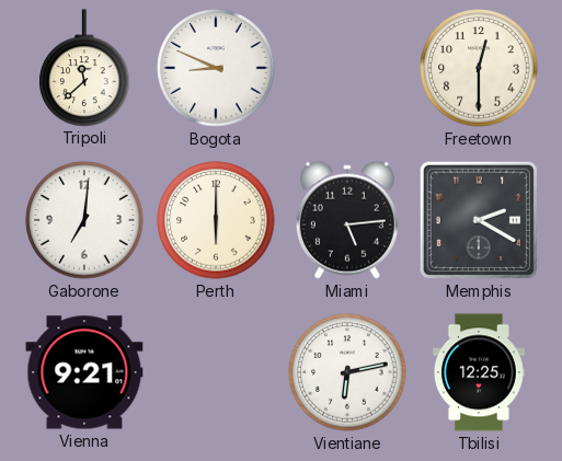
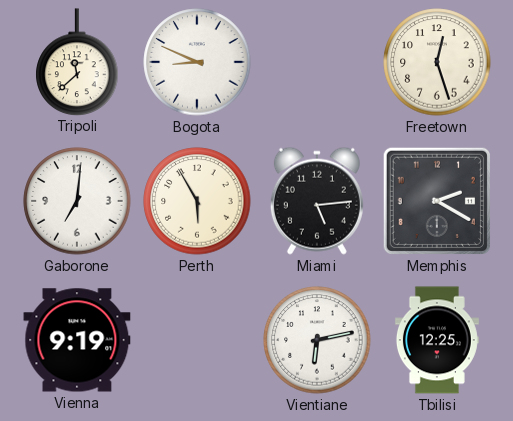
Freetown: 12:30 -> 12:27
Perth: 6:00 -> 5:55
Vienna: 9:21 -> 9:19
